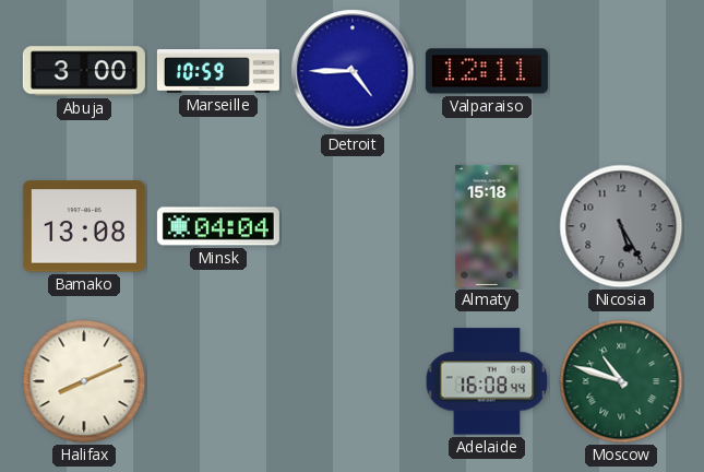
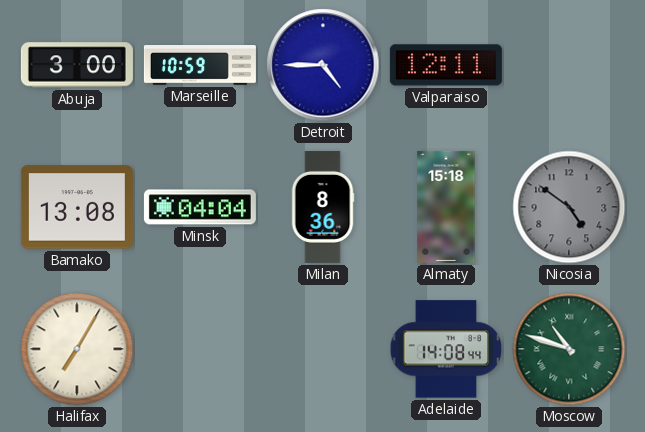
Milan: none -> 8:36
Nicosia: 5:25 -> 4:51
Halifax: 8:11 -> 7:05
Adelaide: 16:08 -> 14:08
